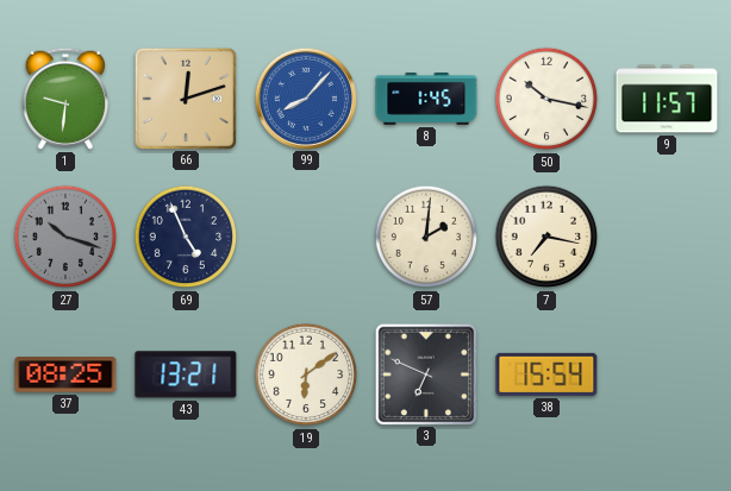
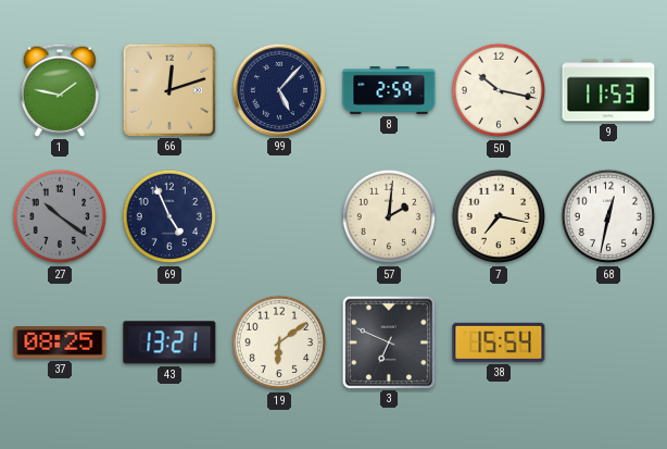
1: 9:31 -> 1:47
99: 8:07 -> 5:07
99 dial: blue -> navy
8: 1:45 -> 2:59
9: 11:57 -> 11:53
27: 10:18 -> 10:21
68: none -> 12:32
